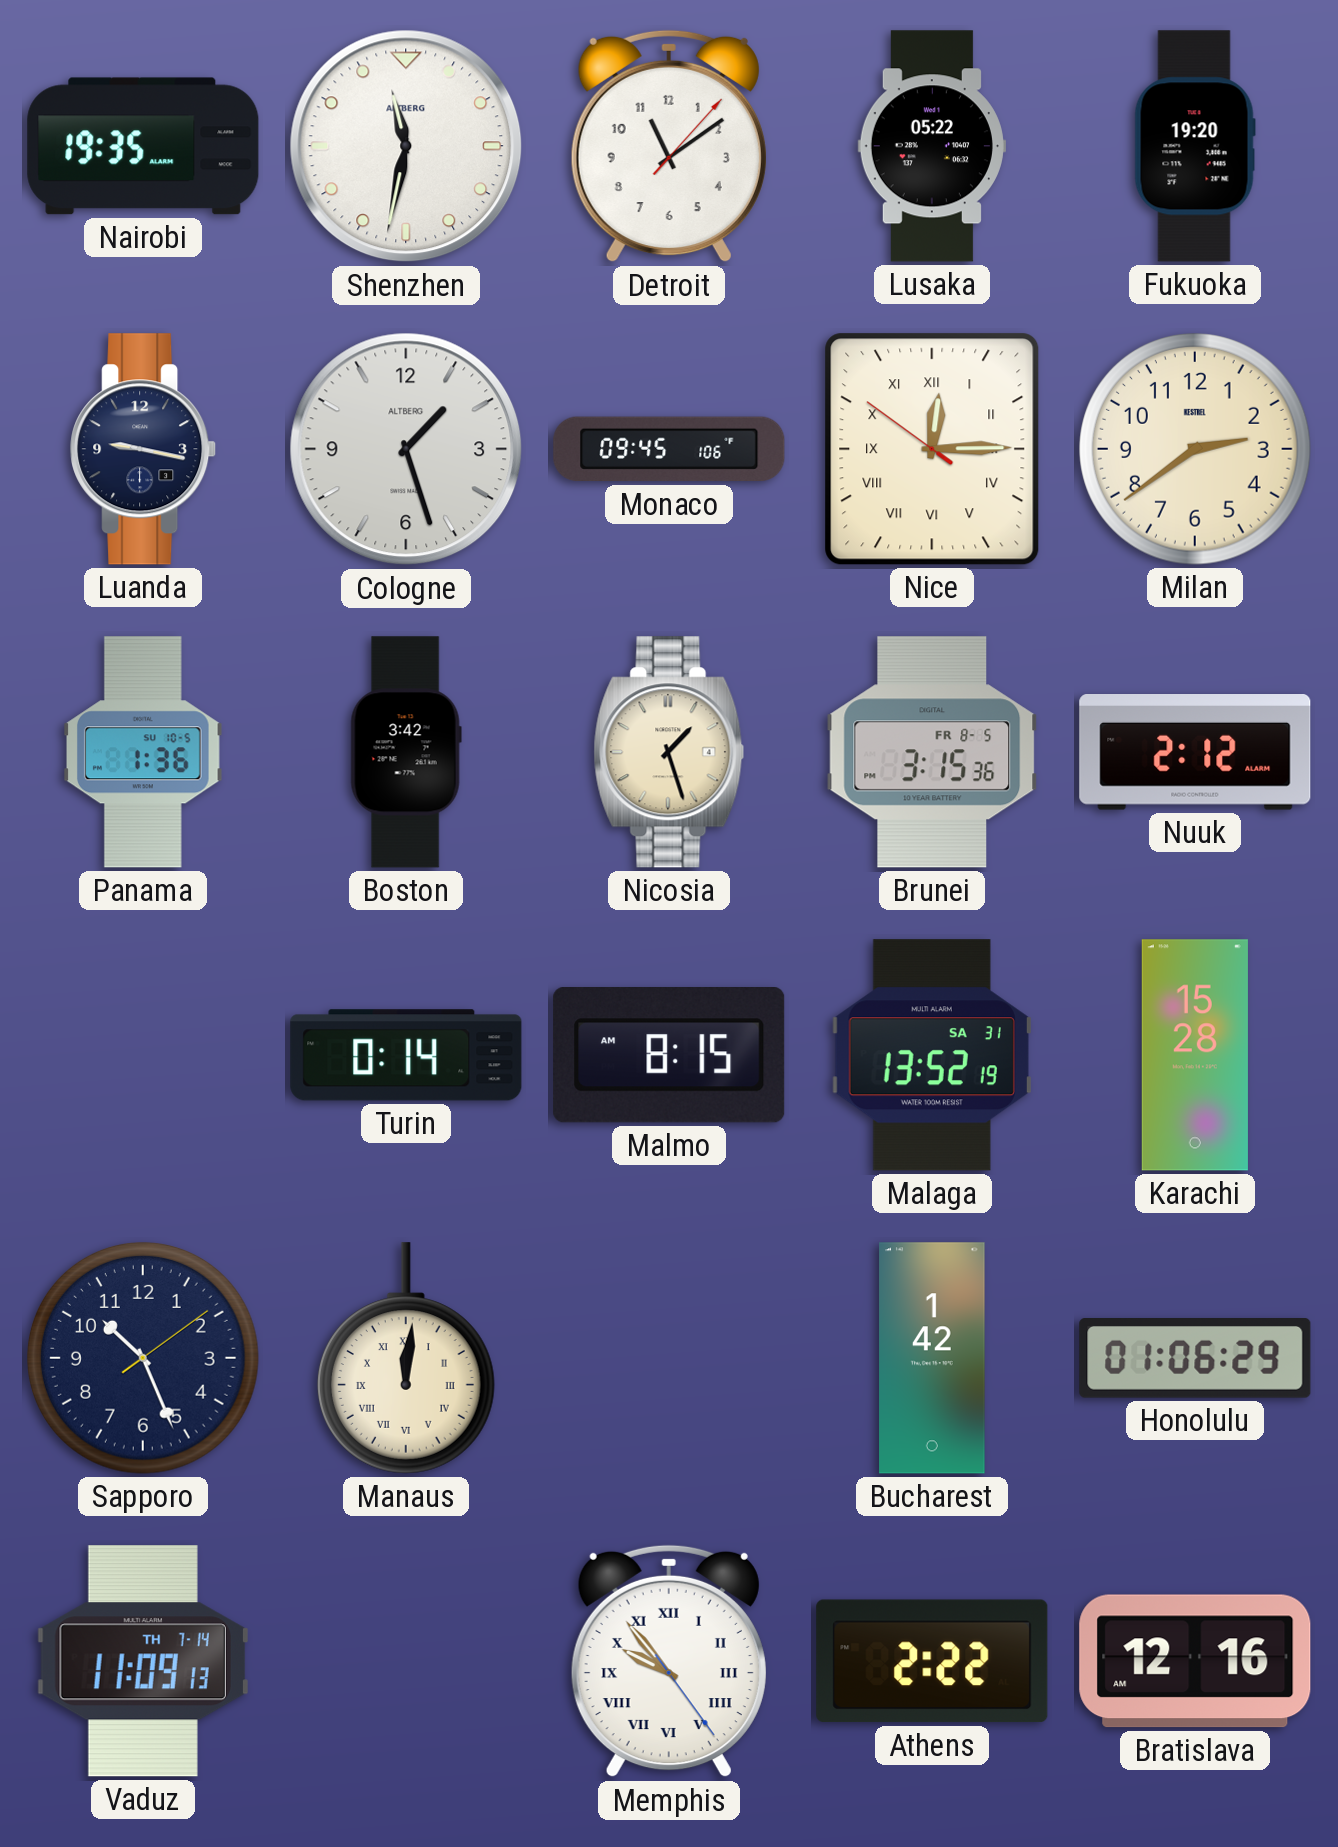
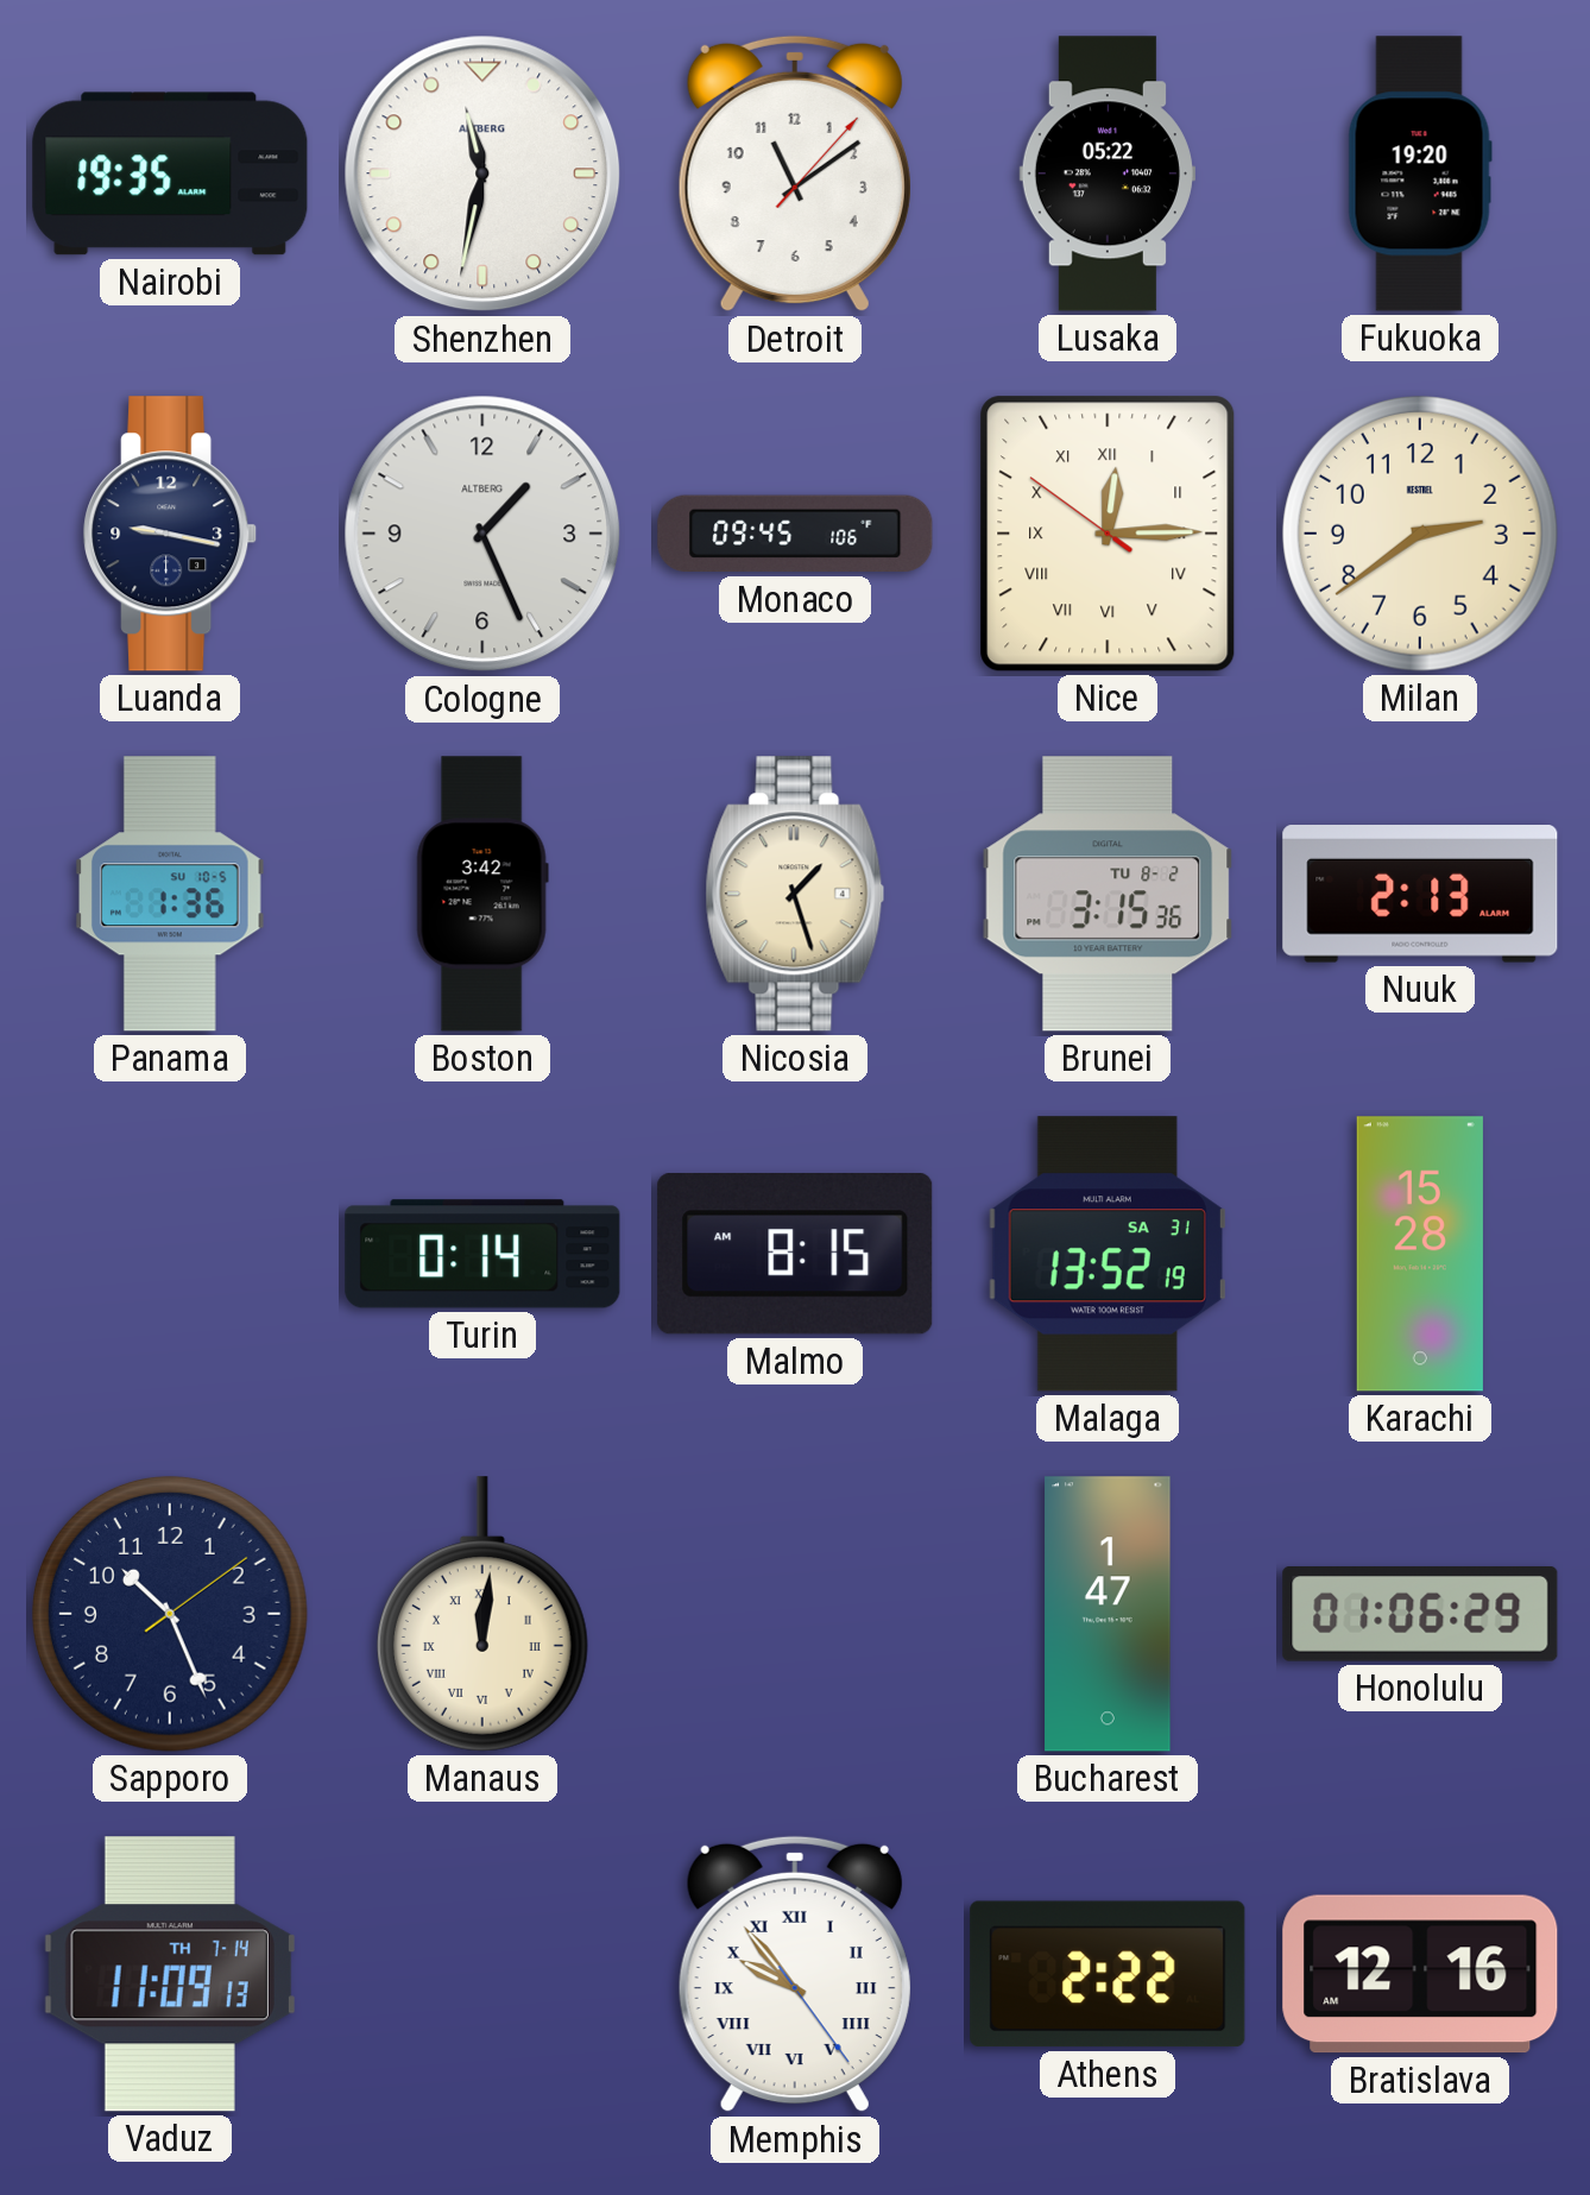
Cologne: 1:27 -> 1:26
Brunei date: FR 8-5 -> TU 8-2
Nuuk: 2:12 -> 2:13
Bucharest: 1:42 -> 1:47
